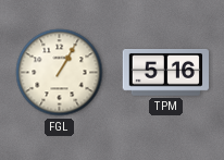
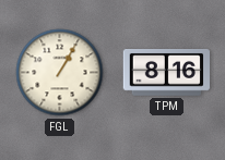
TPM: 5:16 -> 8:16
